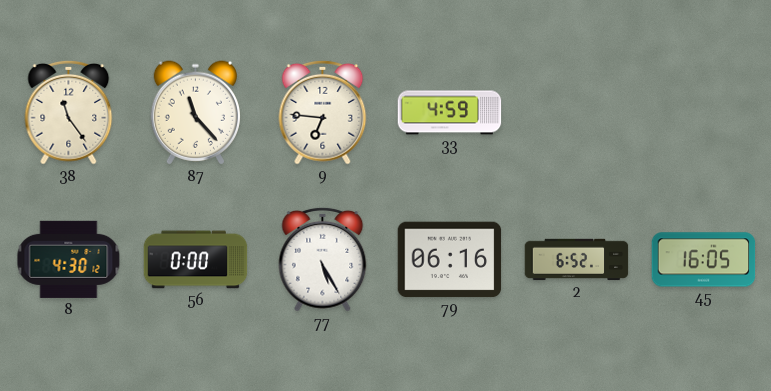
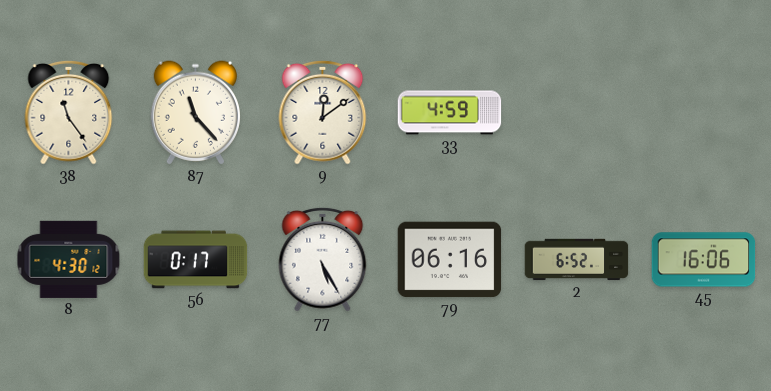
9: 6:46 -> 12:09
56: 0:00 -> 0:17
45: 16:05 -> 16:06
